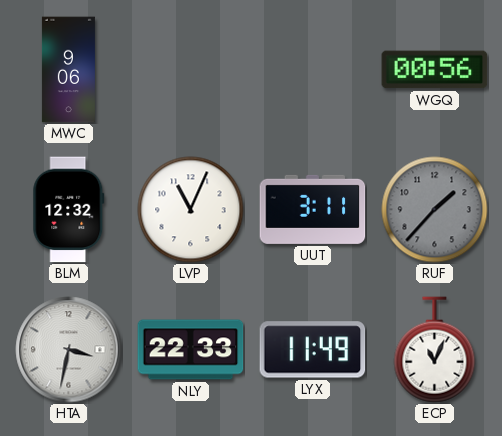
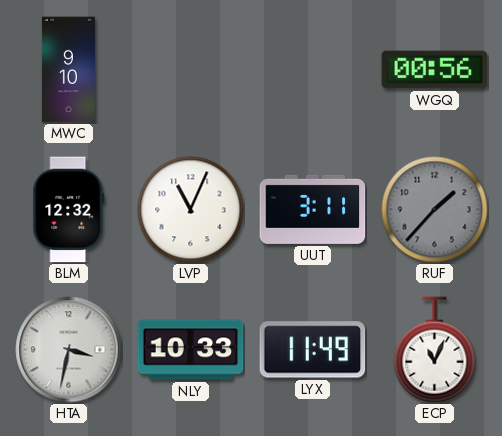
MWC: 9:06 -> 9:10
NLY: 22:33 -> 10:33
